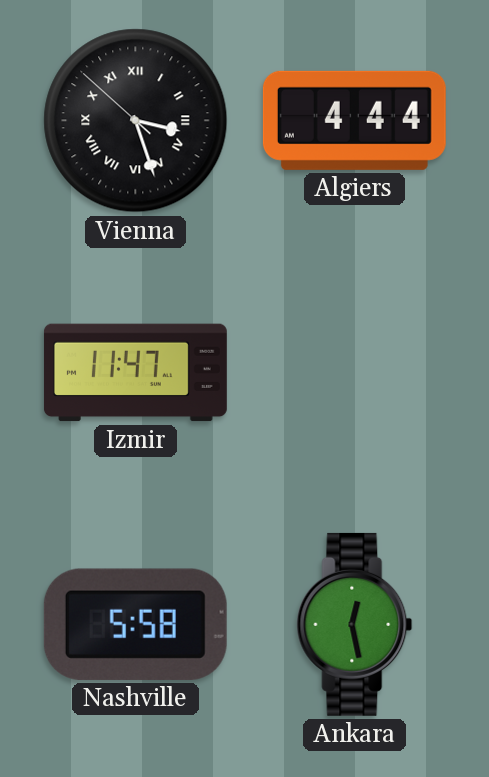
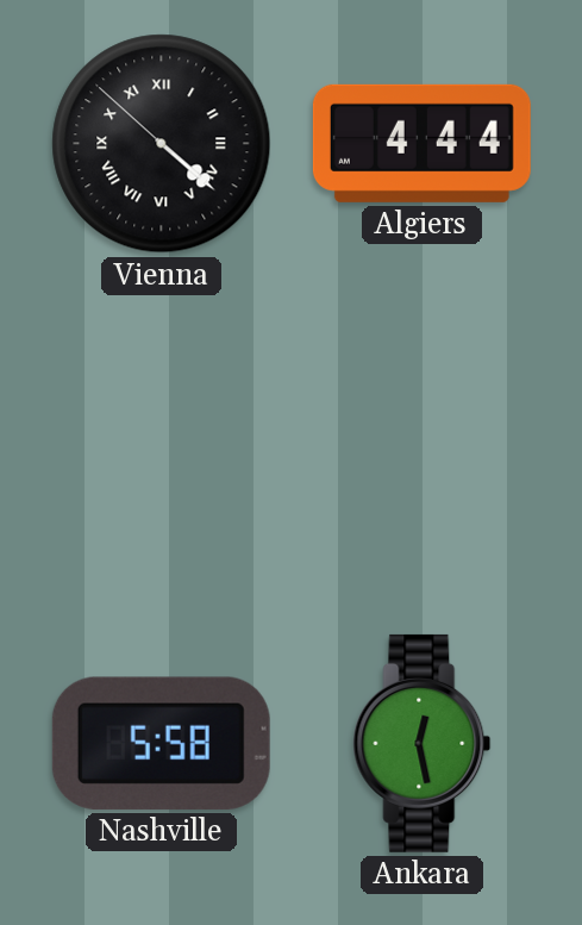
Vienna: 3:26 -> 4:21
Izmir: 11:47 -> none
